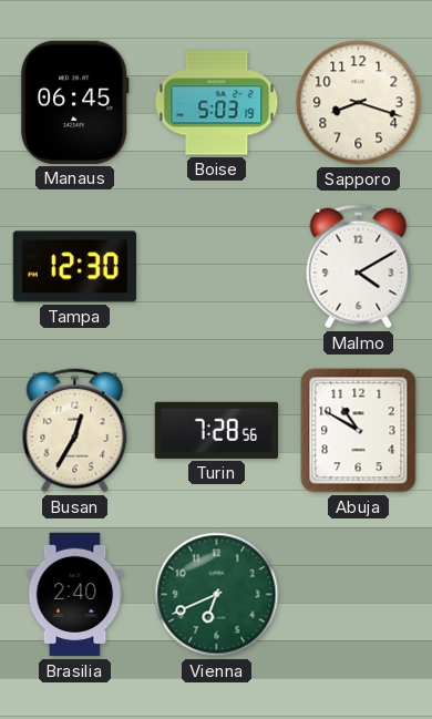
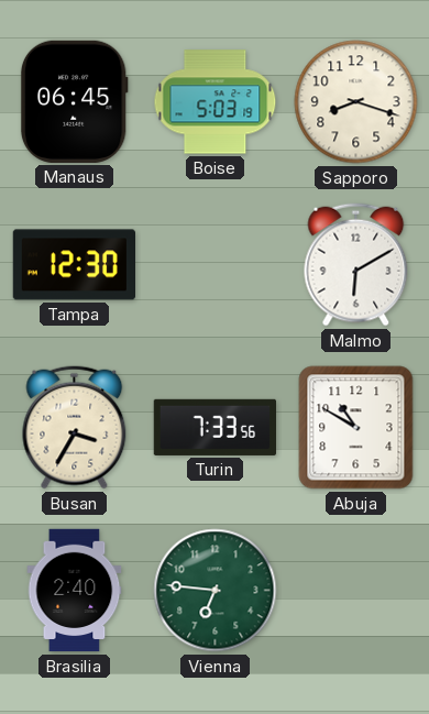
Malmo: 4:10 -> 6:10
Busan: 12:35 -> 3:35
Turin: 7:28 -> 7:33
Vienna: 6:41 -> 6:46
